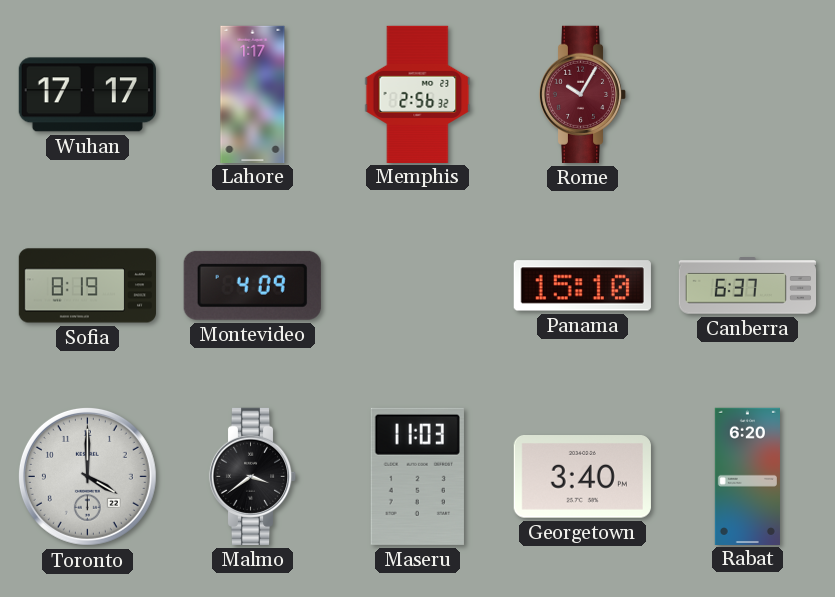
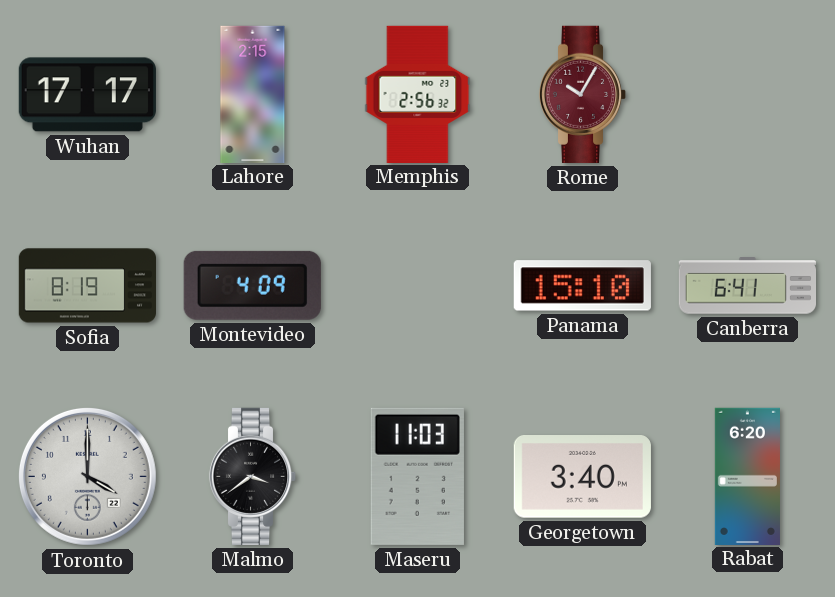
Lahore: 1:17 -> 2:15
Canberra: 6:37 -> 6:41
